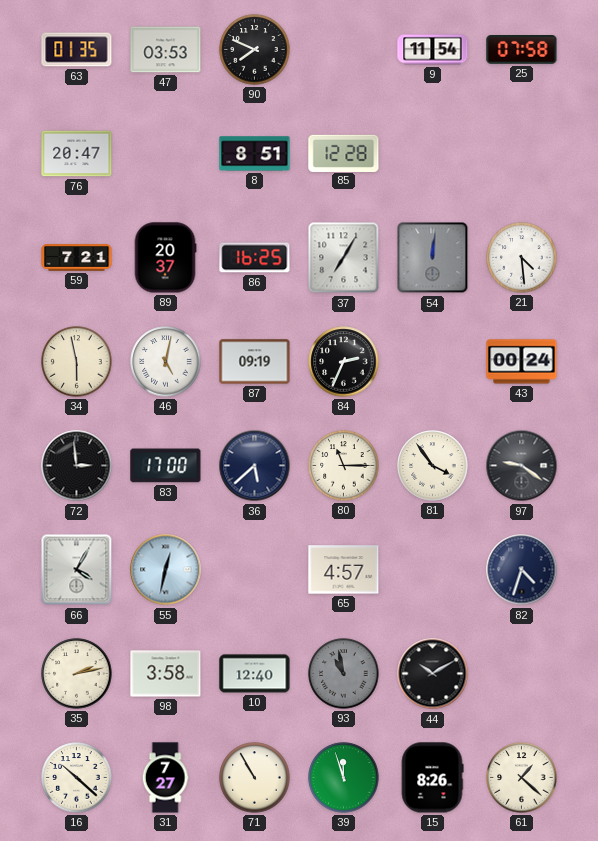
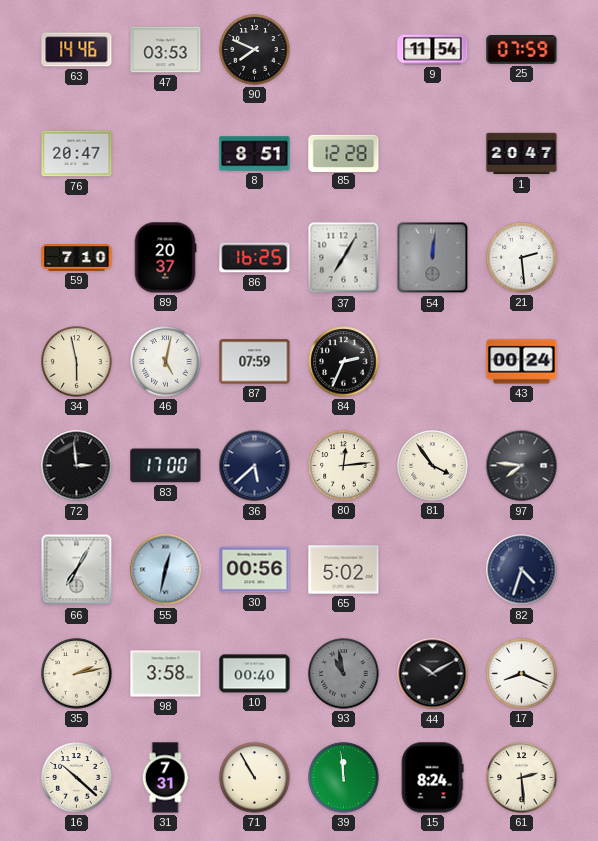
63: 01:35 -> 14:46
25: 07:58 -> 07:59
1: none -> 20:47
59: 7:21 -> 7:10
21: 4:29 -> 2:29
87: 09:19 -> 07:59
80: 11:15 -> 12:14
97: 9:21 -> 7:46
66: 4:05 -> 7:05
30: none -> 00:56
65: 4:57 -> 5:02
10: 12:40 -> 00:40
17: none -> 8:19
31: 7:27 -> 7:31
39: 11:57 -> 11:59
15: 8:26 -> 8:24
61: 1:22 -> 2:29
